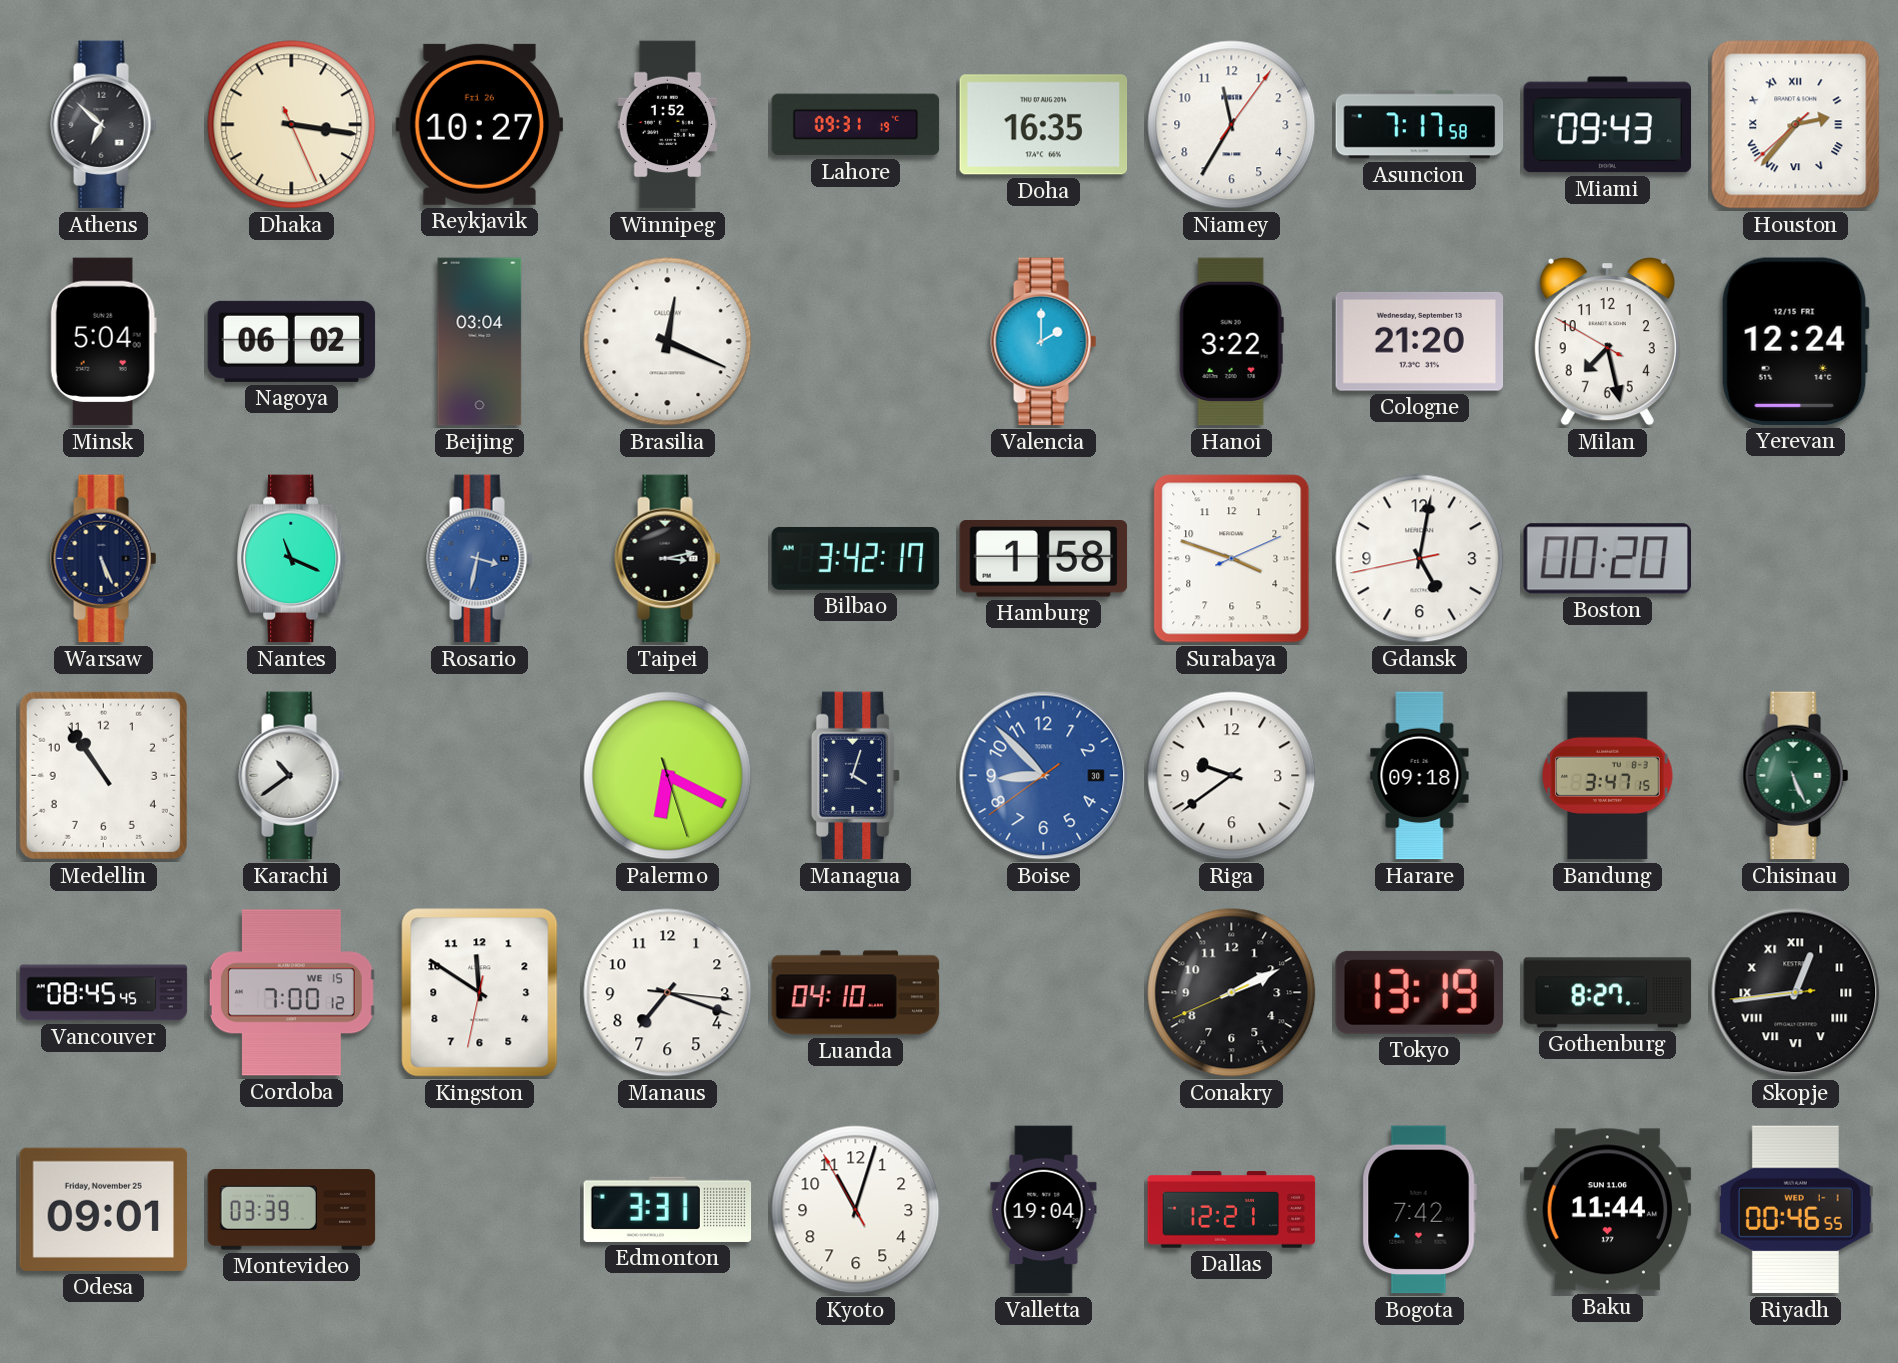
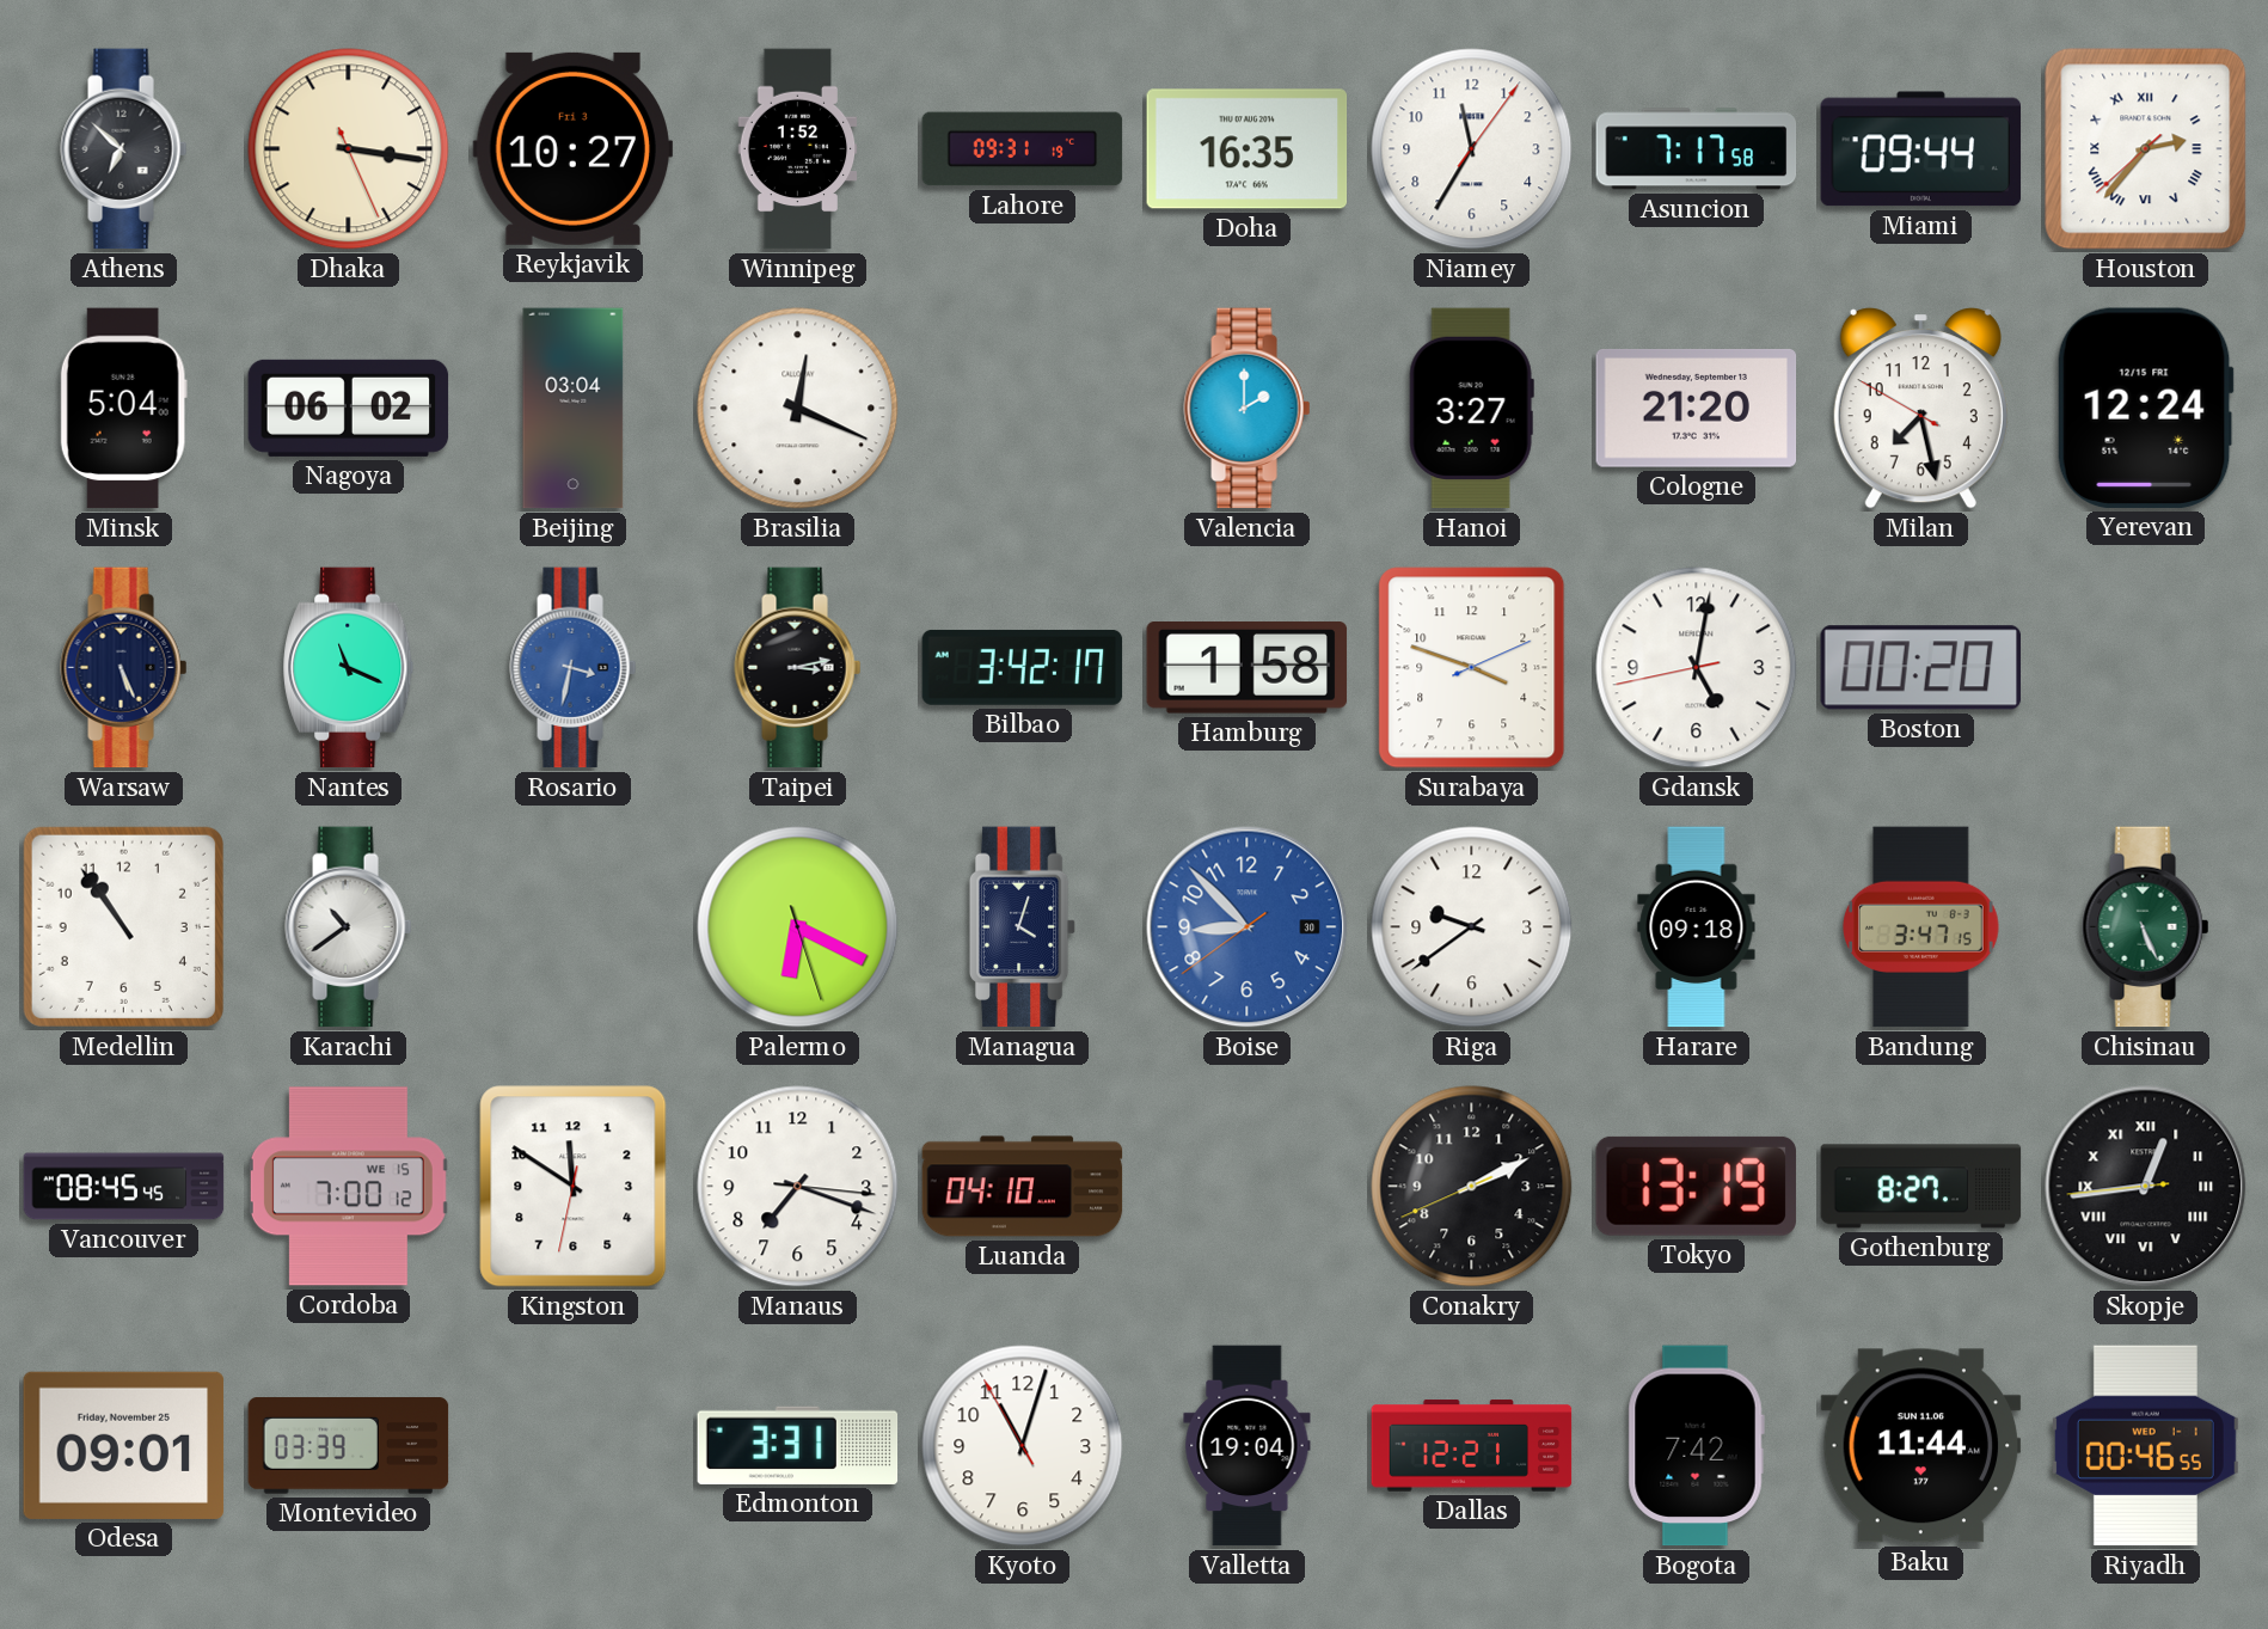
Reykjavik date: Fri 26 -> Fri 3
Miami: 09:43 -> 09:44
Hanoi: 3:22 -> 3:27
